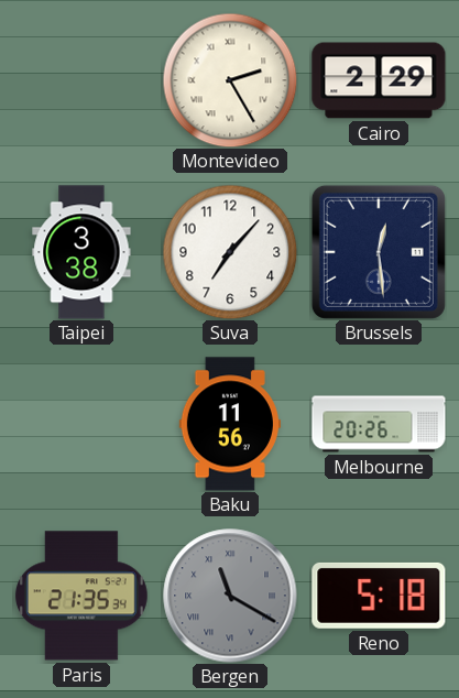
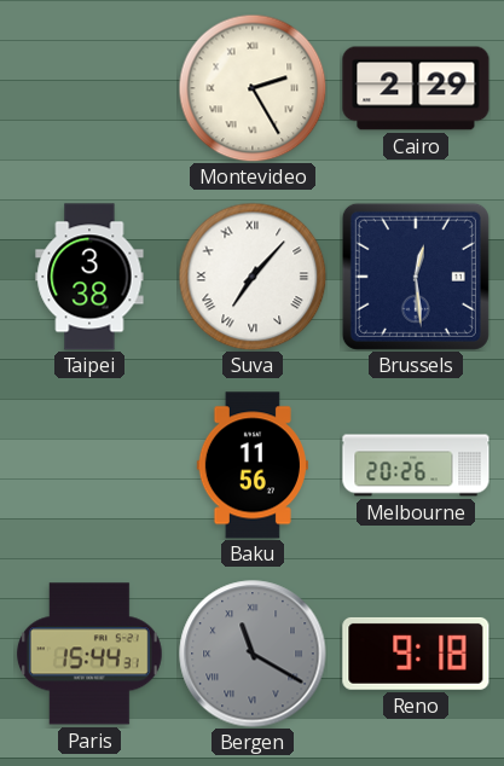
Suva numerals: Arabic -> Roman
Paris: 21:35 -> 15:44
Reno: 5:18 -> 9:18
